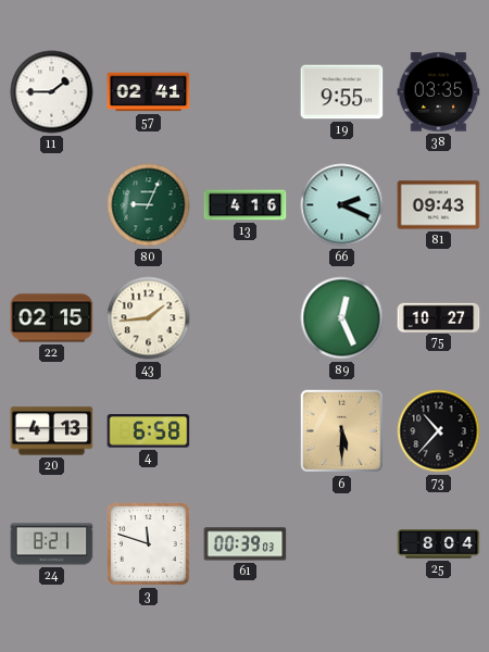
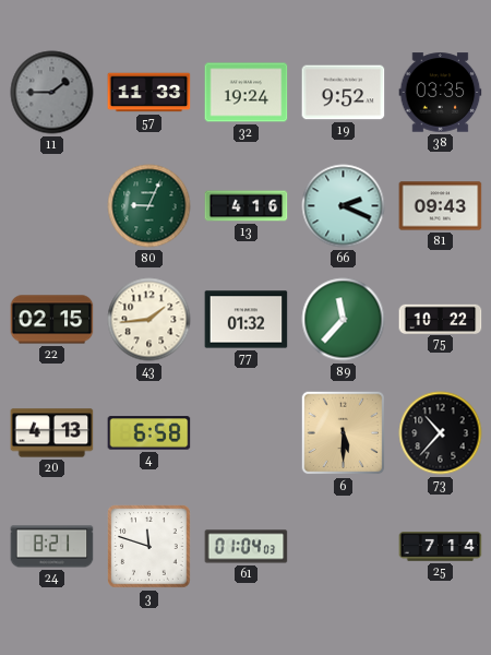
11 dial: white -> grey
57: 02:41 -> 11:33
32: none -> 19:24
19: 9:55 -> 9:52
77: none -> 01:32
89: 12:26 -> 11:37
75: 10:27 -> 10:22
61: 00:39 -> 01:04
25: 8:04 -> 7:14
